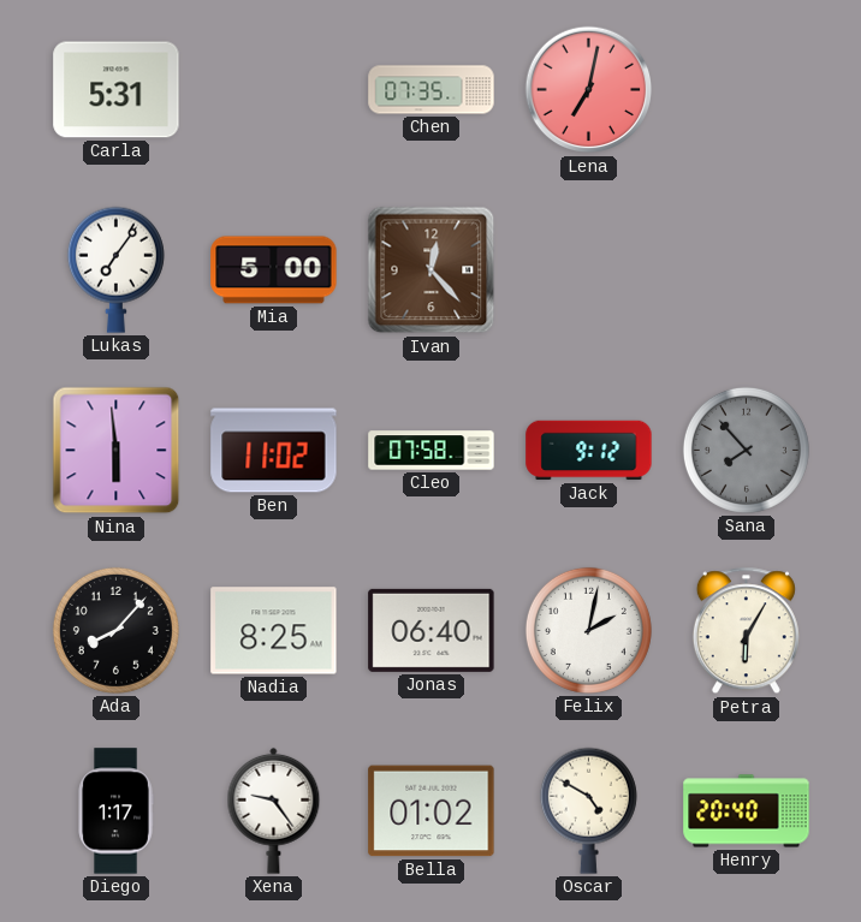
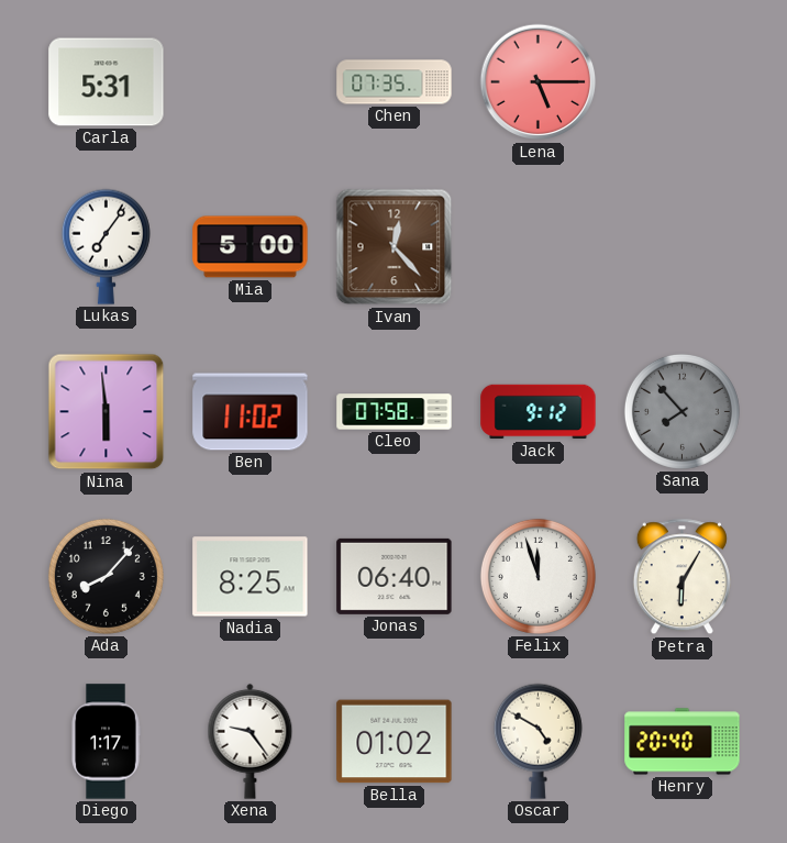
Lena: 7:02 -> 5:15
Felix: 2:02 -> 11:57
